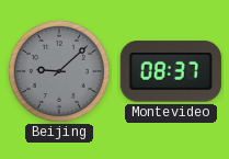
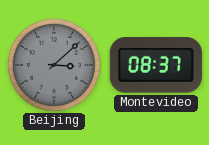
Beijing: 9:08 -> 3:08
